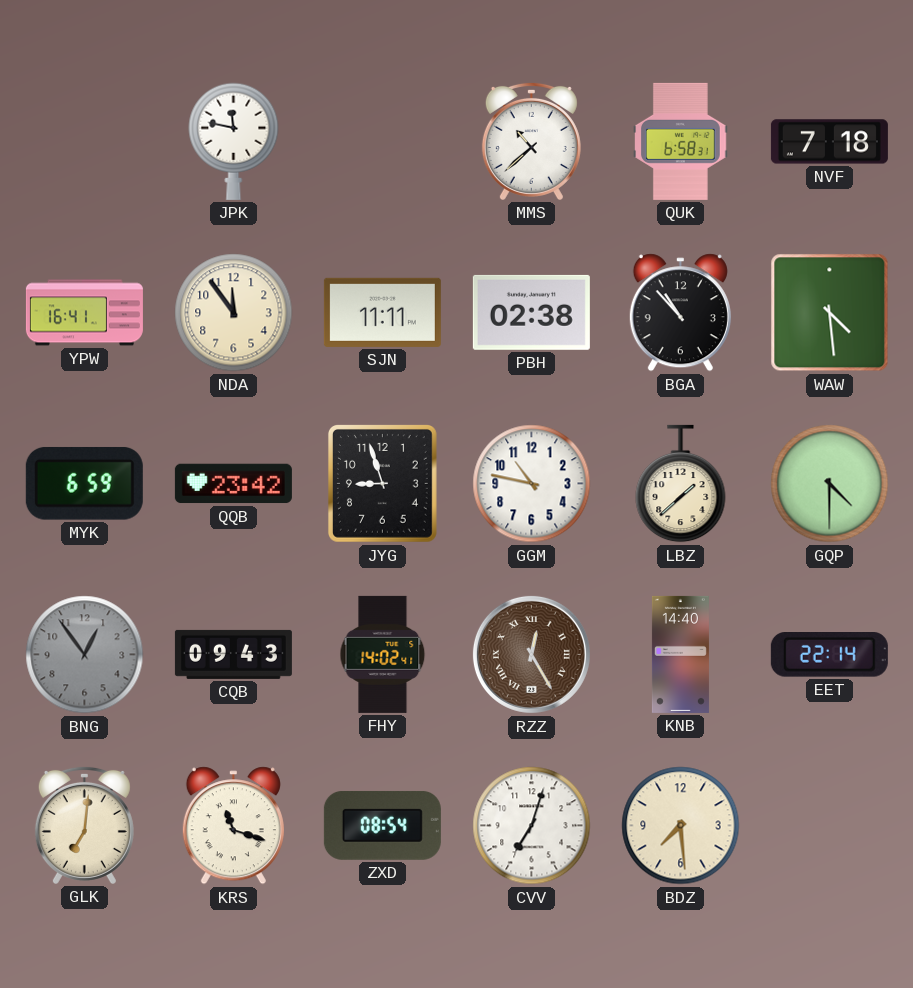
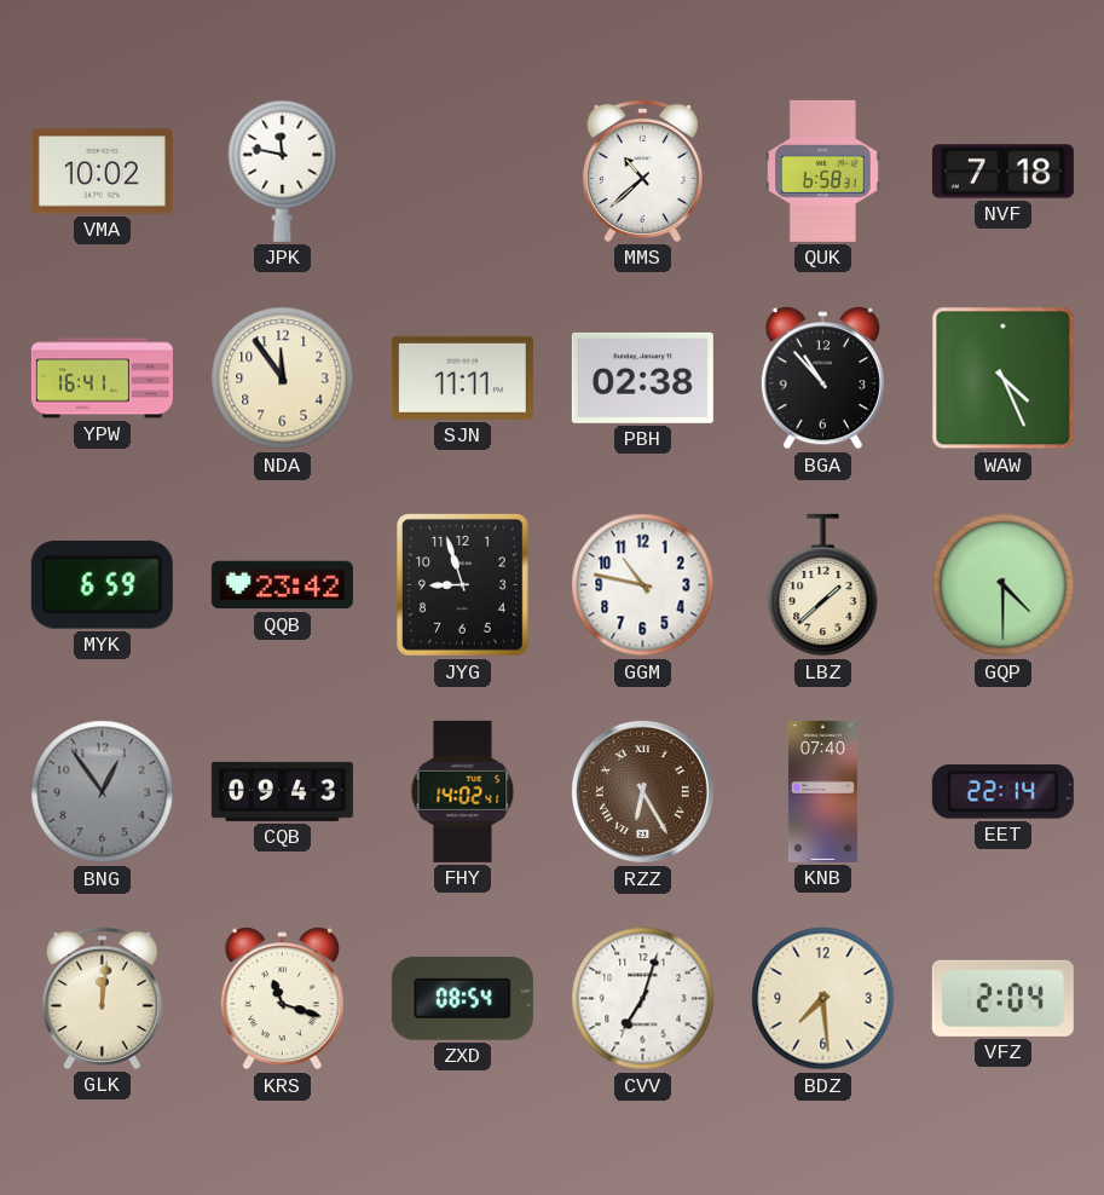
VMA: none -> 10:02
WAW: 4:29 -> 4:26
RZZ: 12:25 -> 6:25
KNB: 14:40 -> 07:40
GLK: 7:01 -> 12:01
VFZ: none -> 2:04
